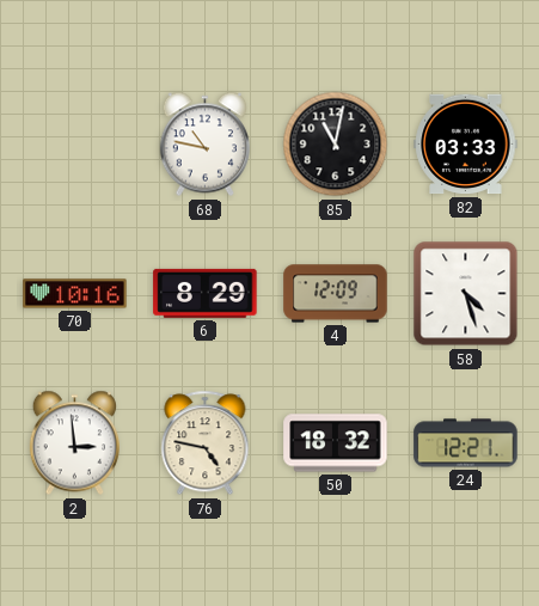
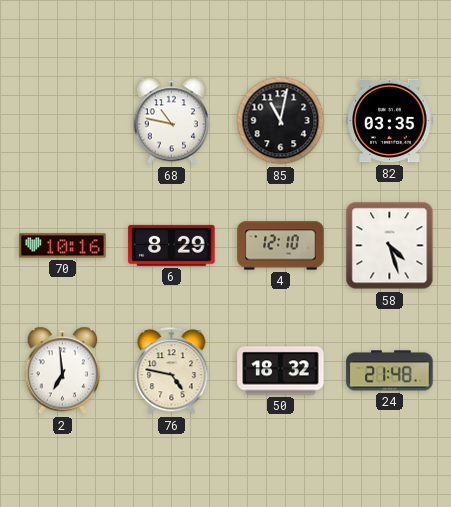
82: 03:33 -> 03:35
4: 12:09 -> 12:10
2: 2:59 -> 6:59
24: 12:21 -> 21:48
